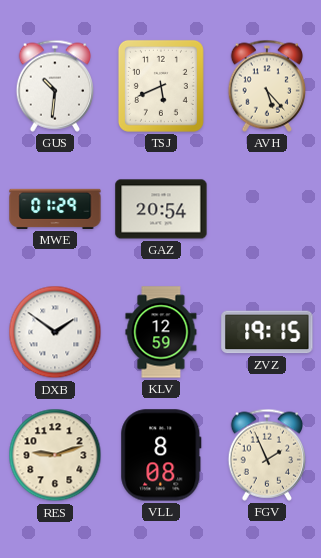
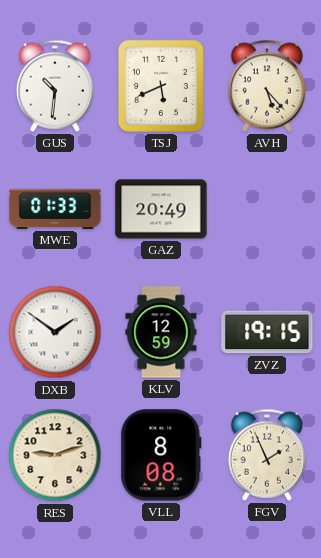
MWE: 01:29 -> 01:33
GAZ: 20:54 -> 20:49
